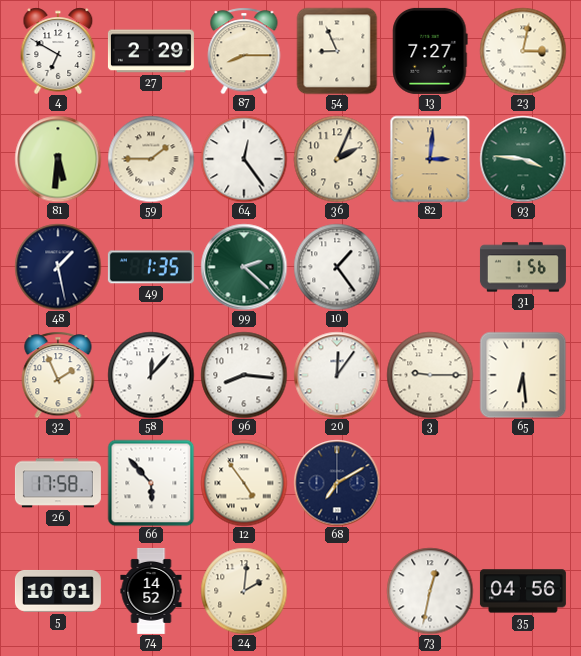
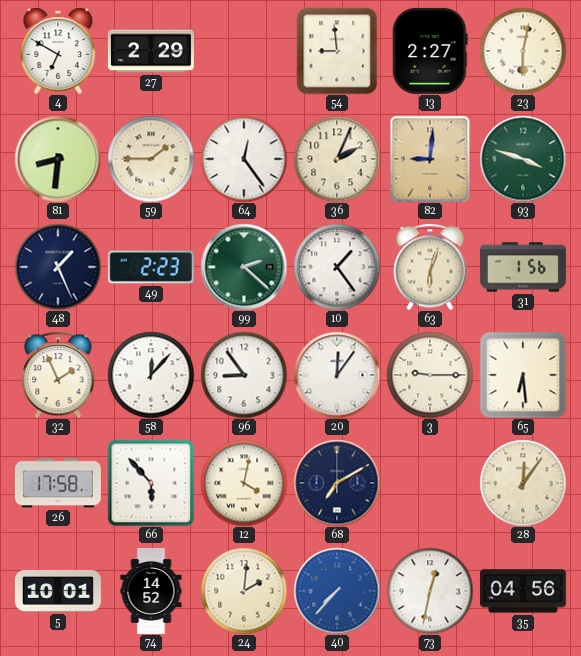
87: 8:15 -> none
54: 8:56 -> 8:59
13: 7:27 -> 2:27
23: 3:02 -> 6:02
81: 5:31 -> 8:31
82: 3:01 -> 9:01
93: 3:46 -> 3:48
48: 1:28 -> 1:26
49: 1:35 -> 2:23
63: none -> 6:03
96: 8:16 -> 8:54
12: 4:54 -> 4:02
28: none -> 12:06
40: none -> 7:37
